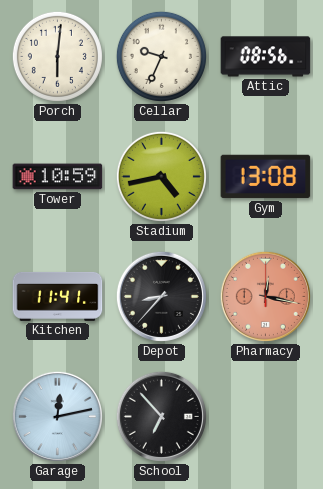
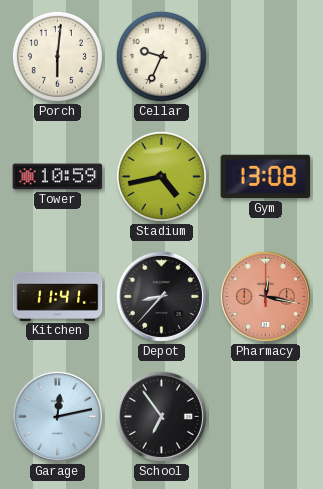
Attic: 08:56 -> none
School: 6:53 -> 6:54
